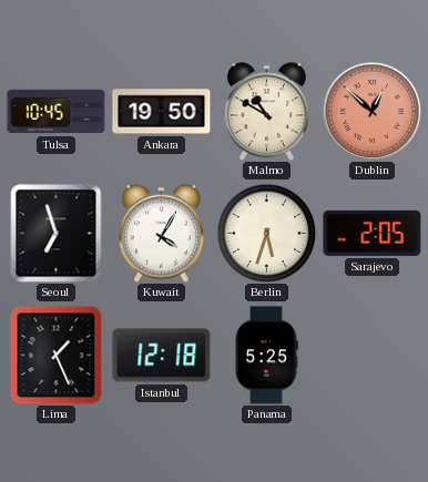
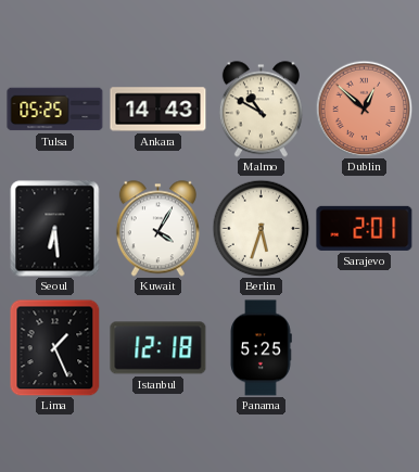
Tulsa: 10:45 -> 05:25
Ankara: 19:50 -> 14:43
Seoul: 6:57 -> 6:29
Sarajevo: 2:05 -> 2:01
